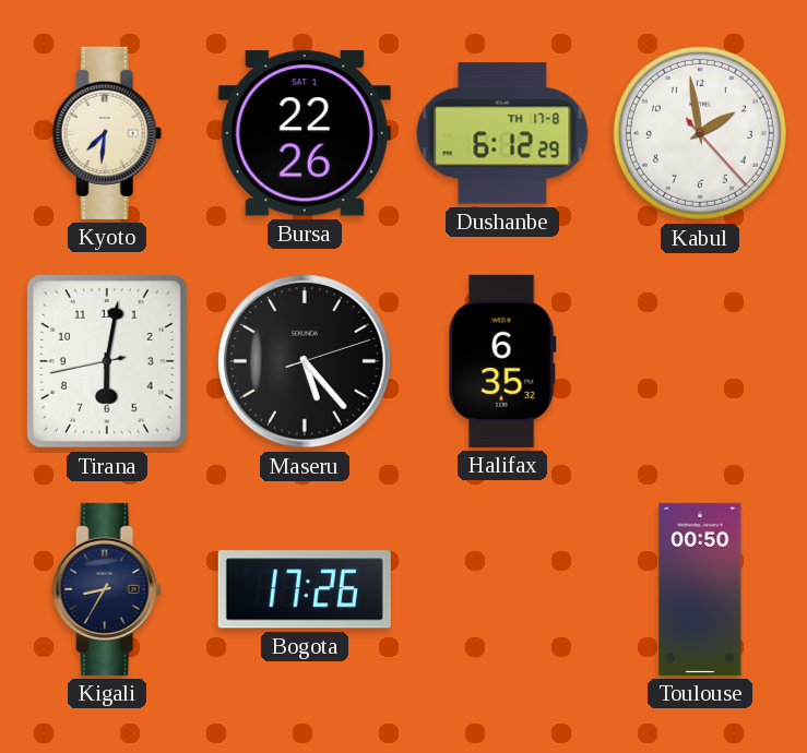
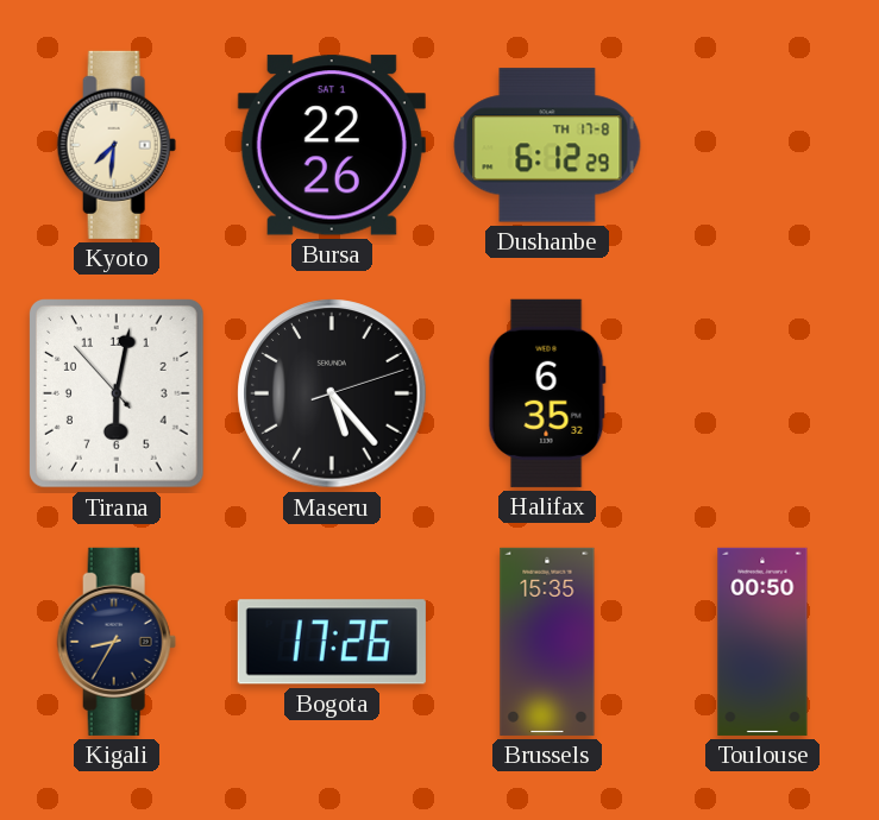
Kabul: 1:58 -> none
Tirana: 6:01:43 -> 6:01:53
Brussels: none -> 15:35
